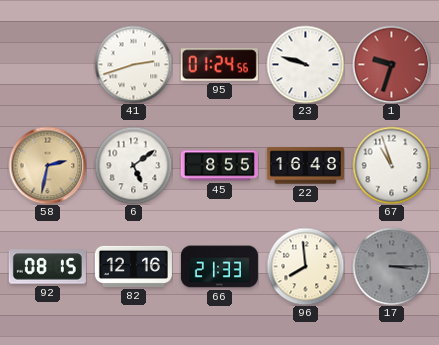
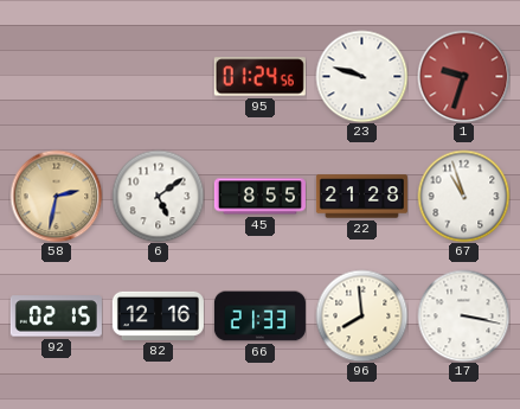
41: 2:42 -> none
22: 16:48 -> 21:28
92: 08:15 -> 02:15
17: 3:15 -> 3:17
17 dial: grey -> white
